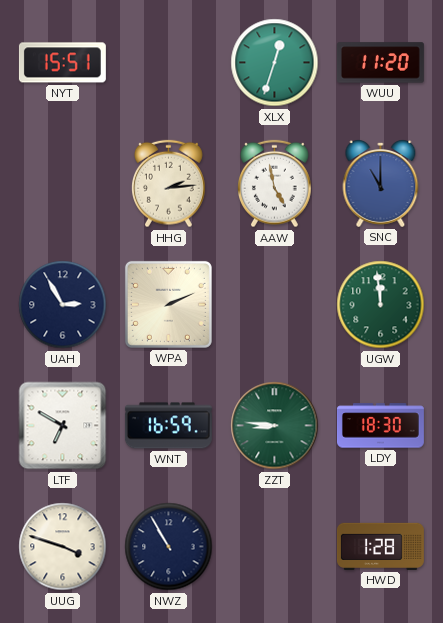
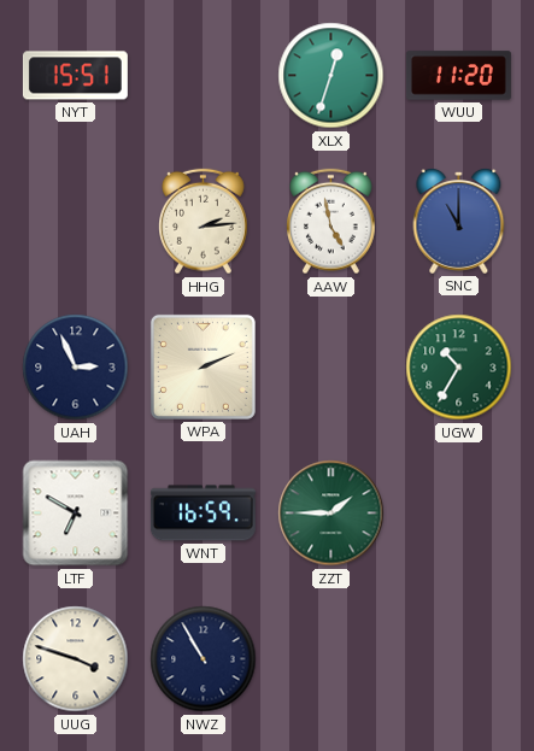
UAH: 2:55 -> 2:56
UGW: 11:59 -> 10:35
ZZT: 8:46 -> 1:45
LDY: 18:30 -> none
HWD: 1:28 -> none
